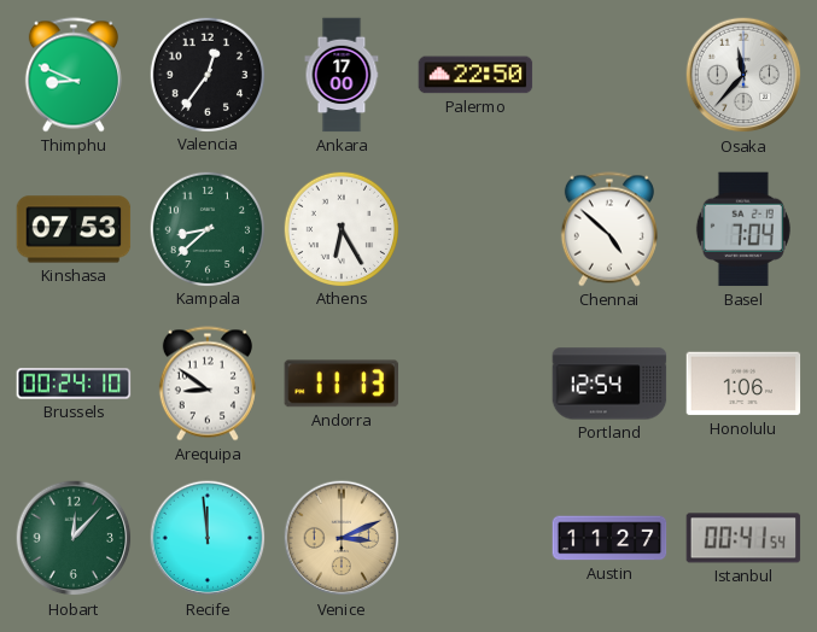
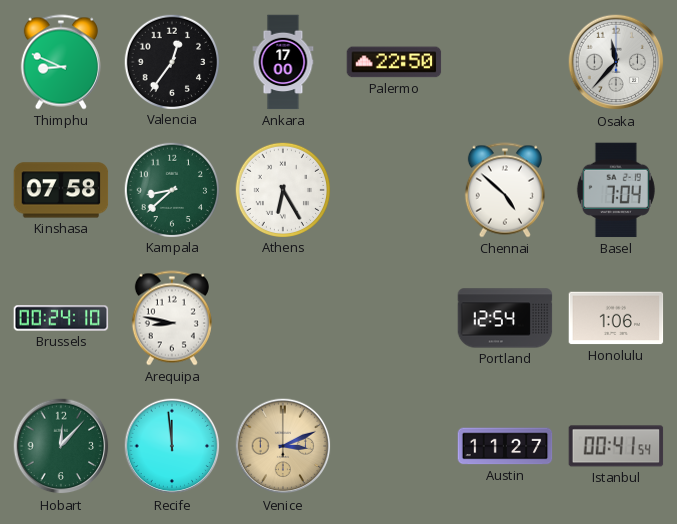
Kinshasa: 07:53 -> 07:58
Arequipa: 8:51 -> 8:47
Andorra: 11:13 -> none
